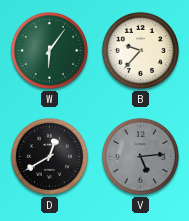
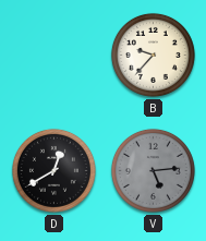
W: 6:06 -> none
